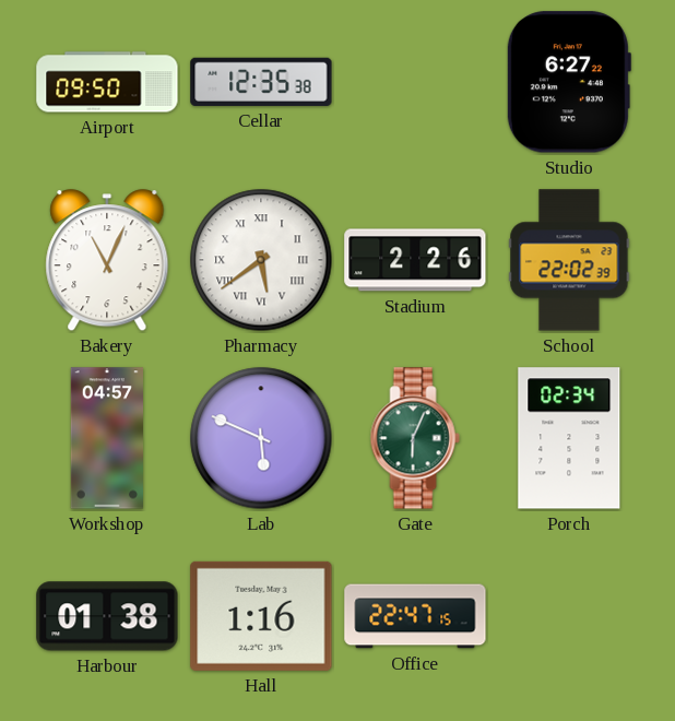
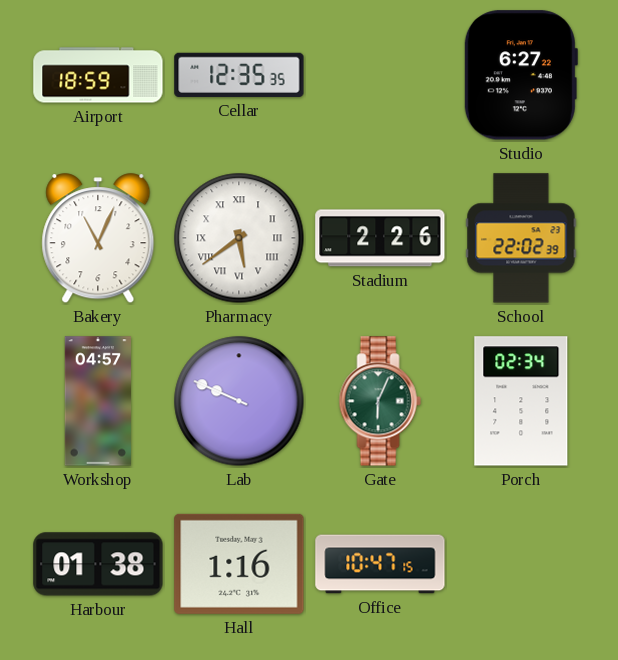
Airport: 09:50 -> 18:59
Cellar: 12:35:38 -> 12:35:35
Lab: 5:49 -> 9:49
Office: 22:47 -> 10:47
